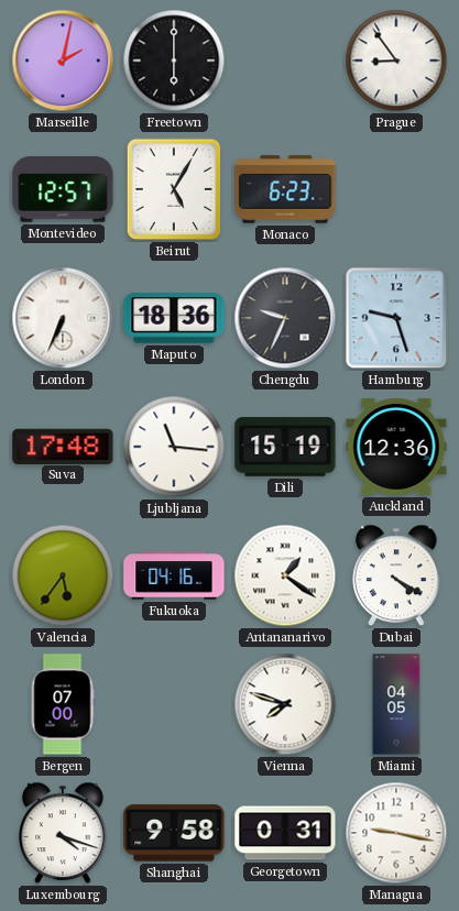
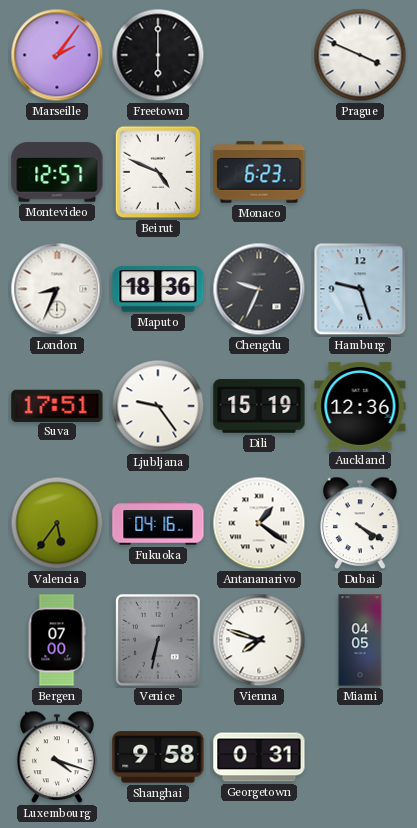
Marseille: 2:02 -> 2:06
Prague: 8:54 -> 3:49
Beirut: 5:05 -> 4:49
London: 6:34 -> 8:34
Suva: 17:48 -> 17:51
Ljubljana: 11:16 -> 9:24
Venice: none -> 6:32
Managua: 9:17 -> none
